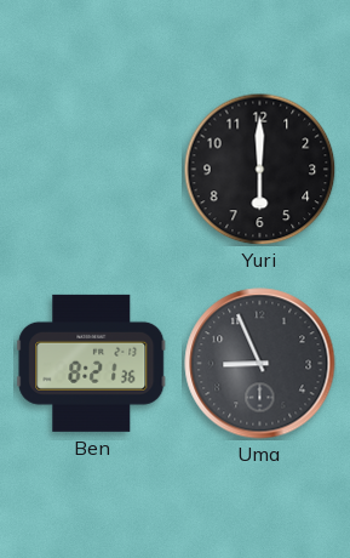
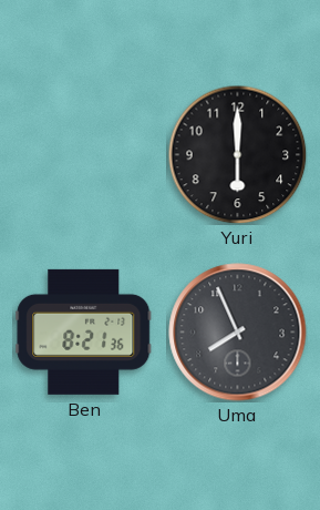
Uma: 8:56 -> 7:56
